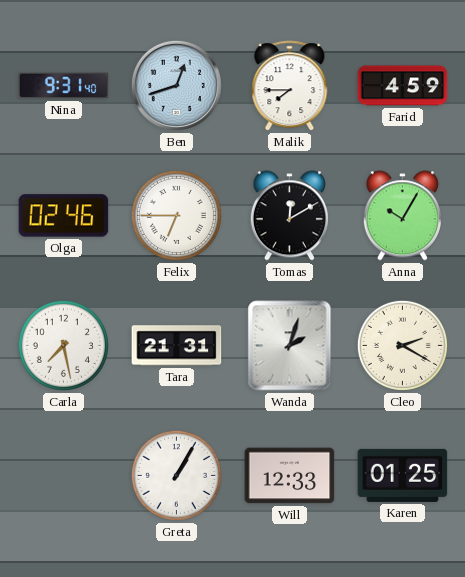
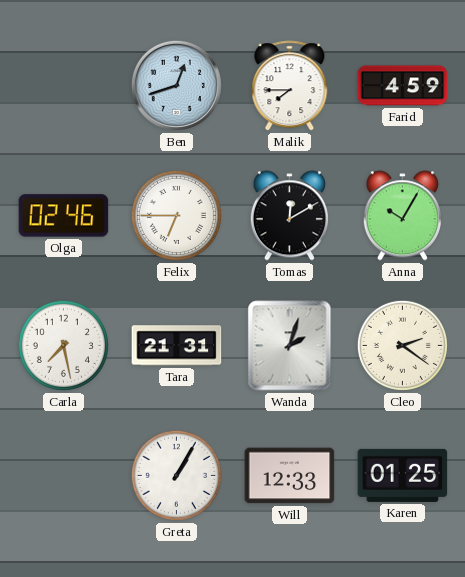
Nina: 9:31 -> none
Cleo: 2:20 -> 2:21
